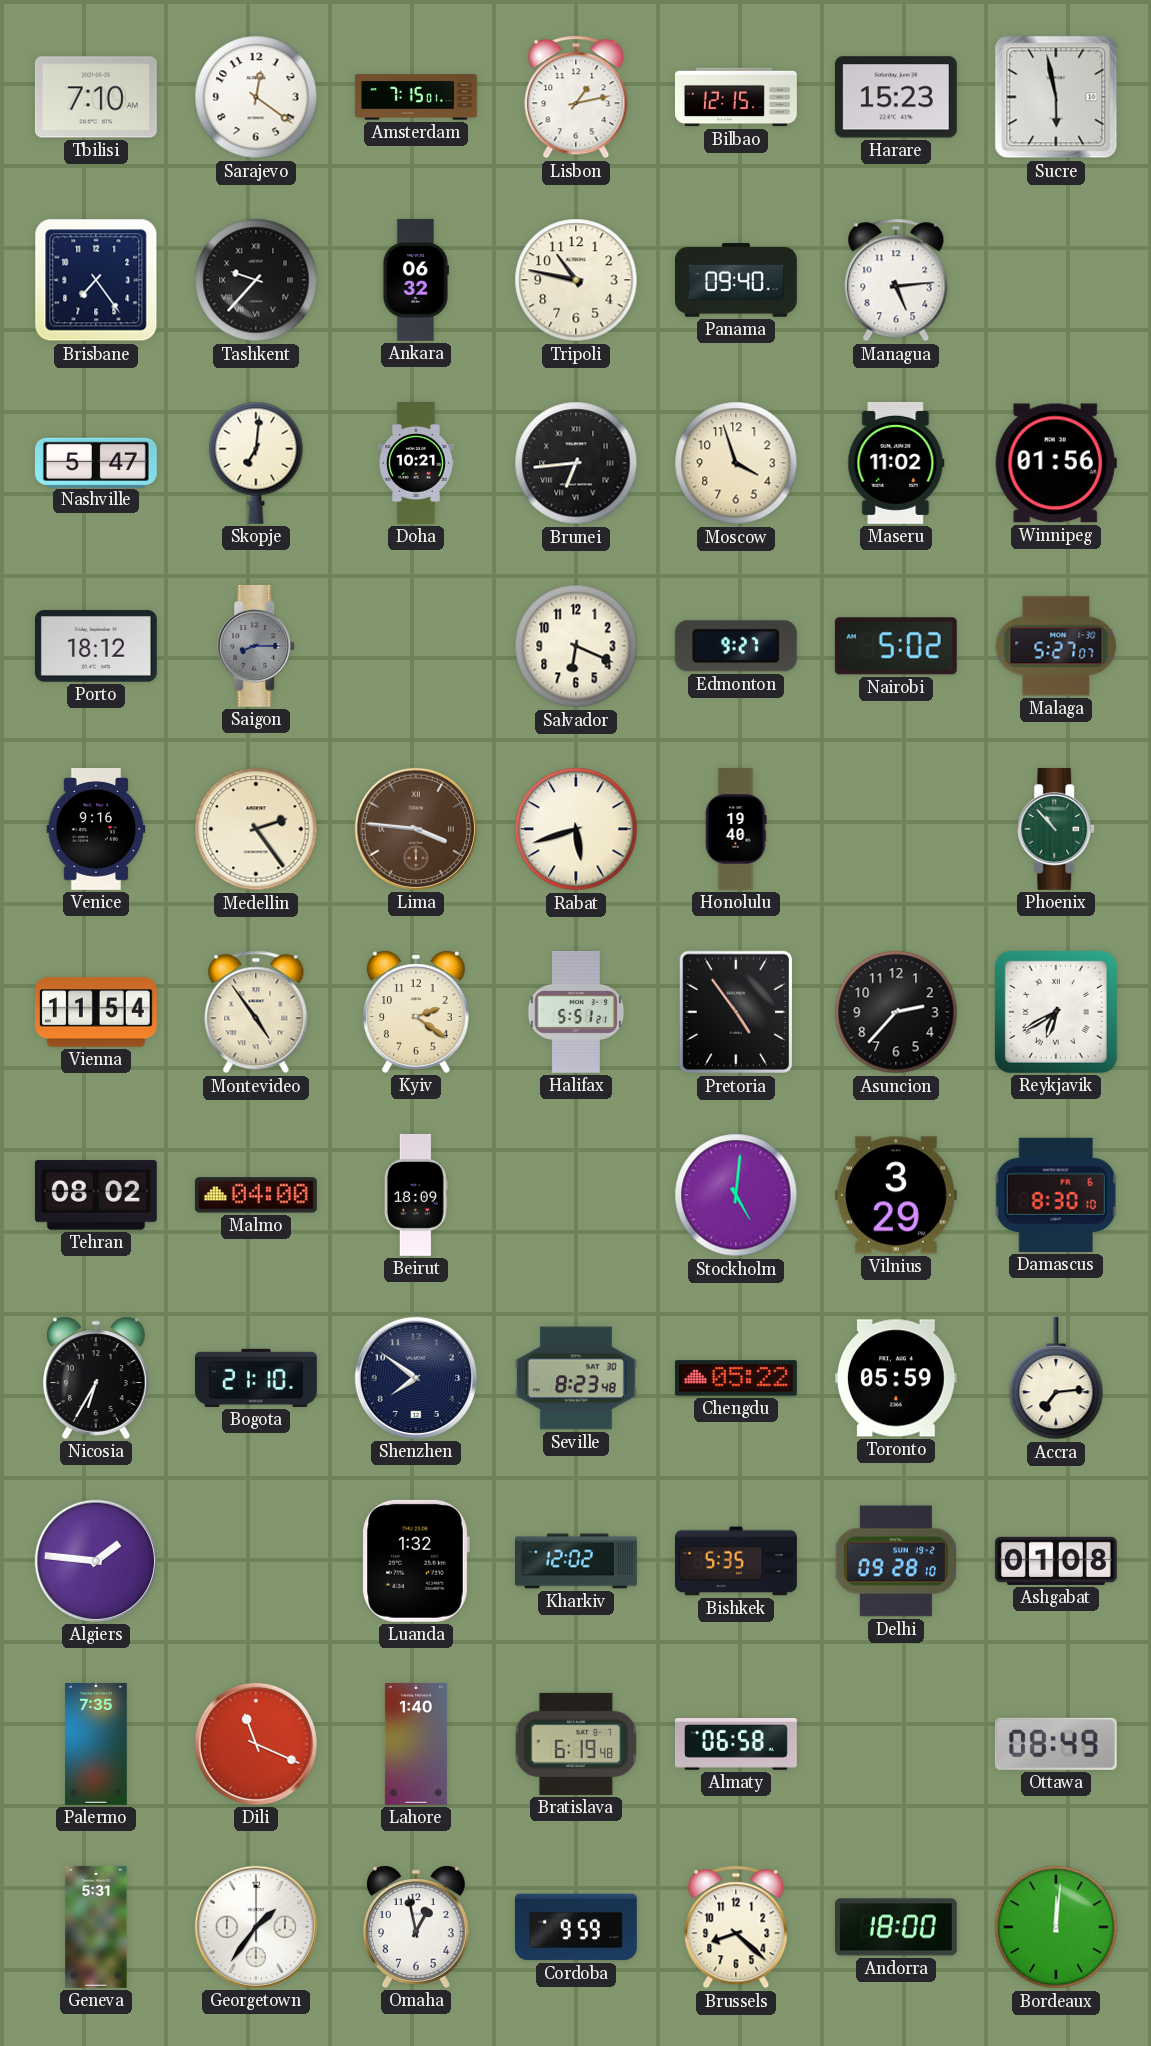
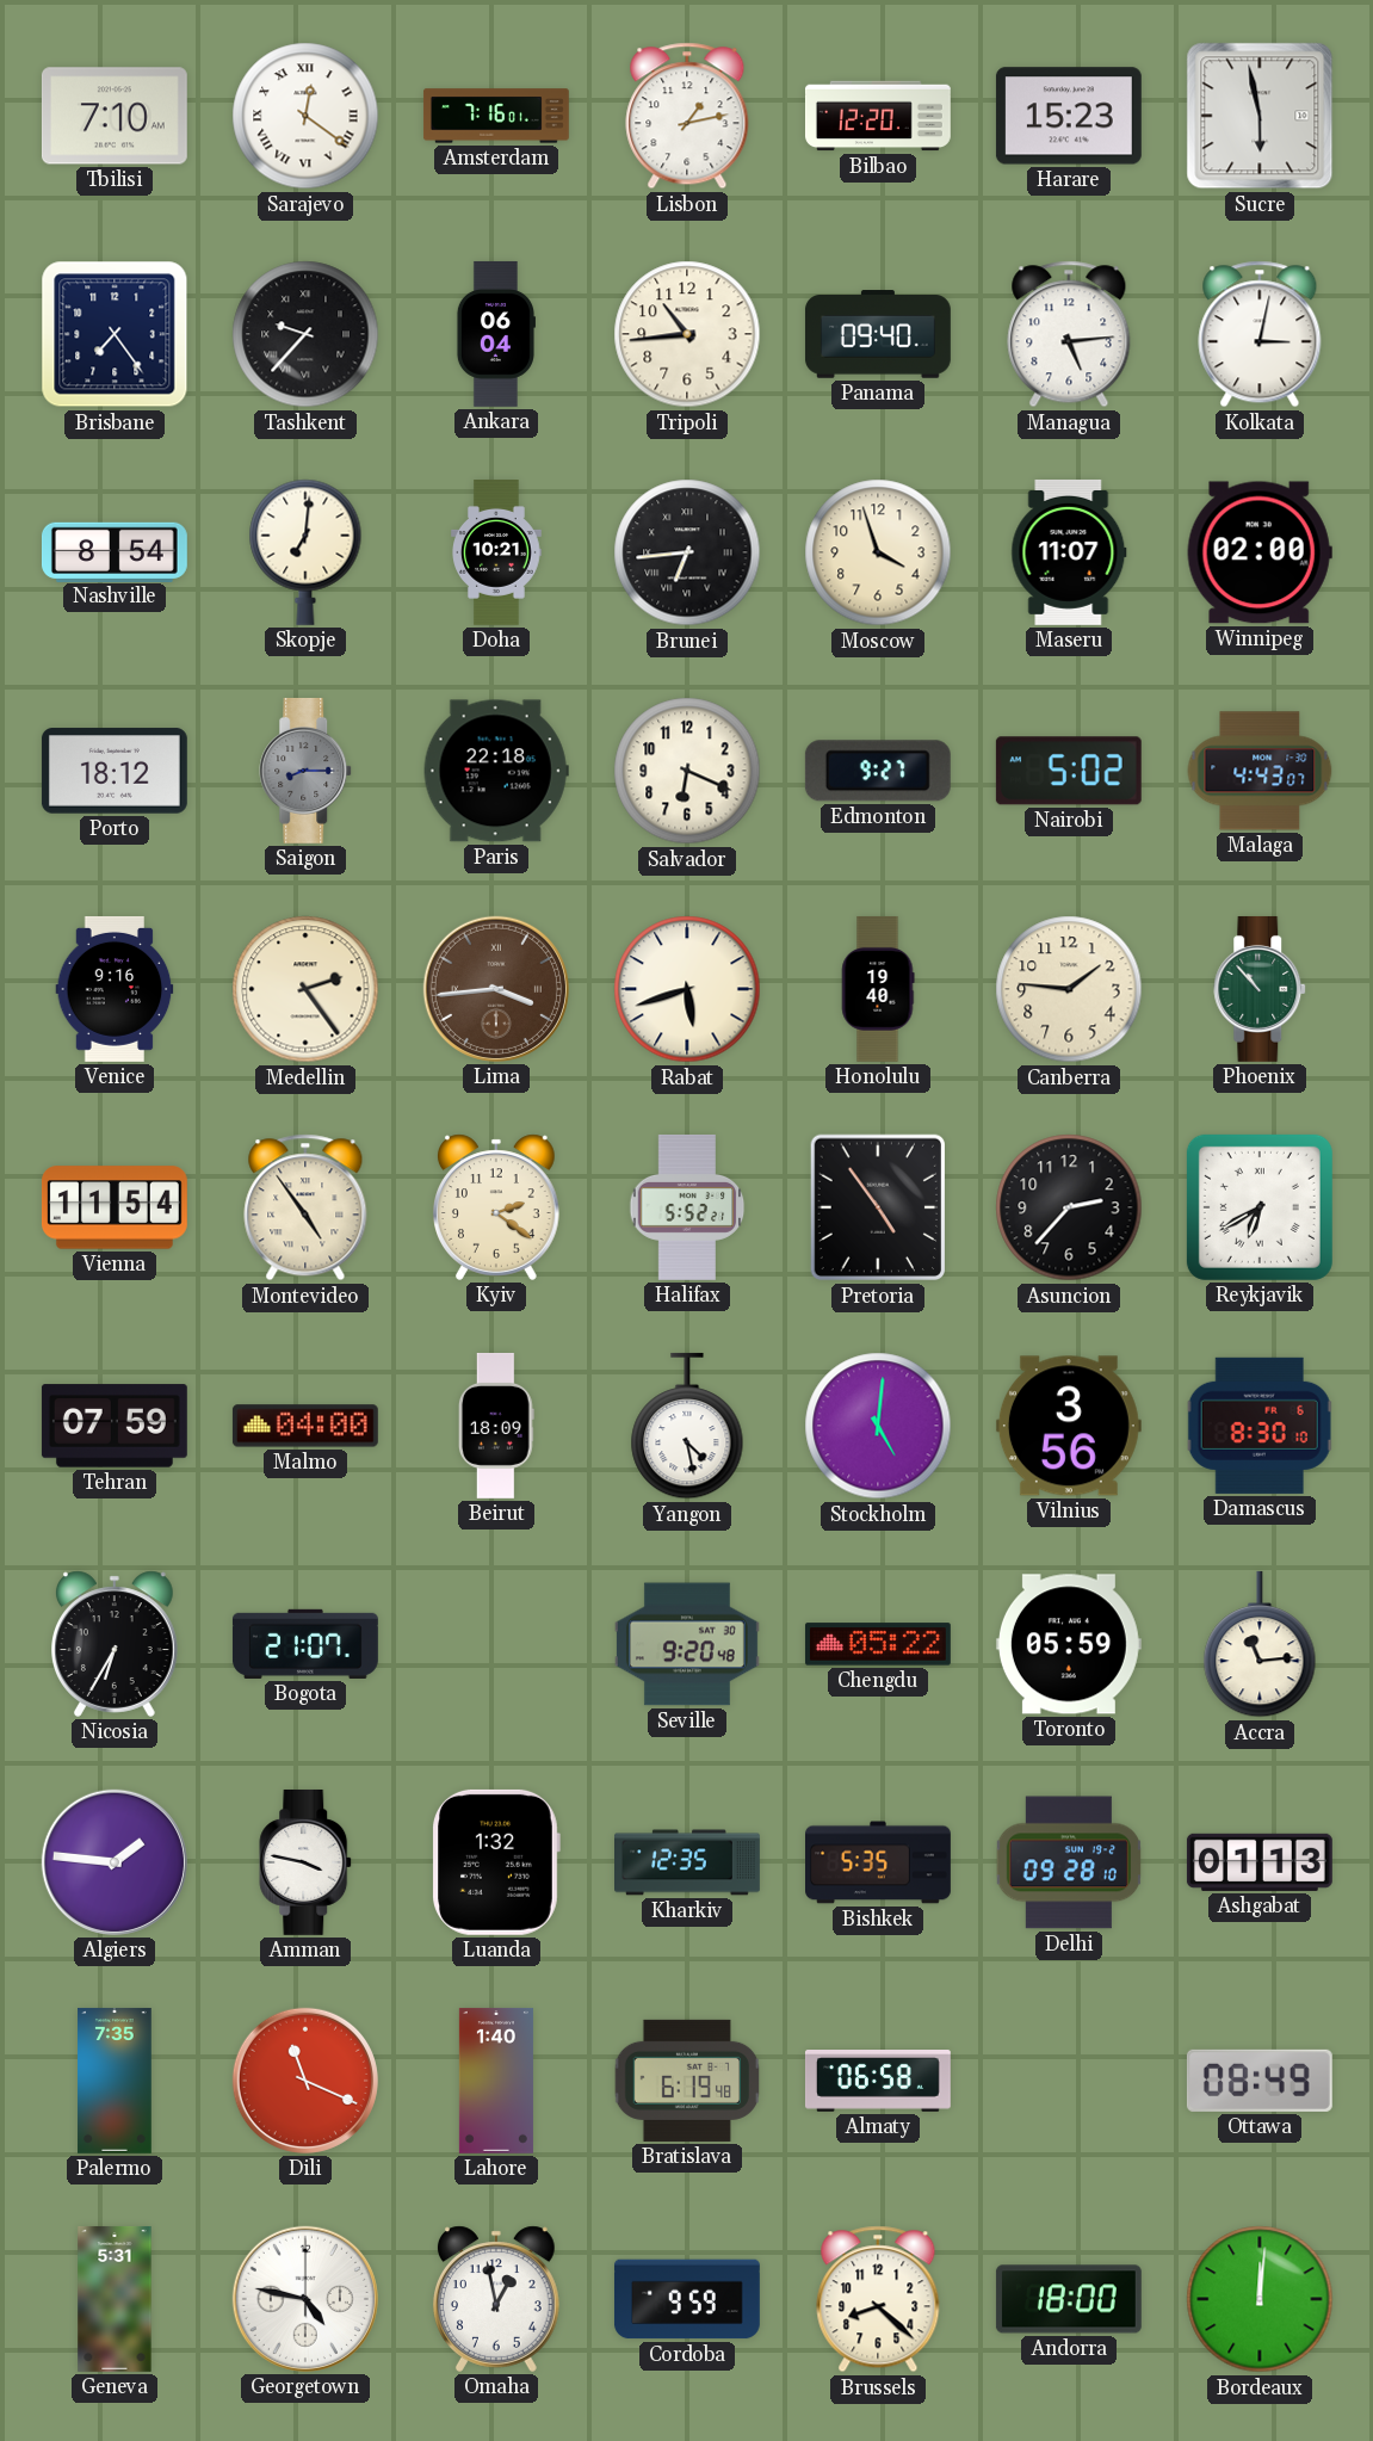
Sarajevo numerals: Arabic -> Roman
Amsterdam: 7:15 -> 7:16
Bilbao: 12:15 -> 12:20
Ankara: 06:32 -> 06:04
Tripoli: 10:47 -> 10:44
Kolkata: none -> 3:02
Nashville: 5:47 -> 8:54
Maseru: 11:02 -> 11:07
Winnipeg: 01:56 -> 02:00
Paris: none -> 22:18
Malaga: 5:27 -> 4:43
Lima: 3:46 -> 3:44
Canberra: none -> 1:46
Halifax: 5:51 -> 5:52
Tehran: 08:02 -> 07:59
Yangon: none -> 4:28
Vilnius: 3:29 -> 3:56
Bogota: 21:10 -> 21:07
Shenzhen: 7:51 -> none
Seville: 8:23 -> 9:20
Accra: 7:14 -> 11:14
Amman: none -> 3:47
Kharkiv: 12:02 -> 12:35
Ashgabat: 01:08 -> 01:13
Georgetown: 1:36 -> 4:47
